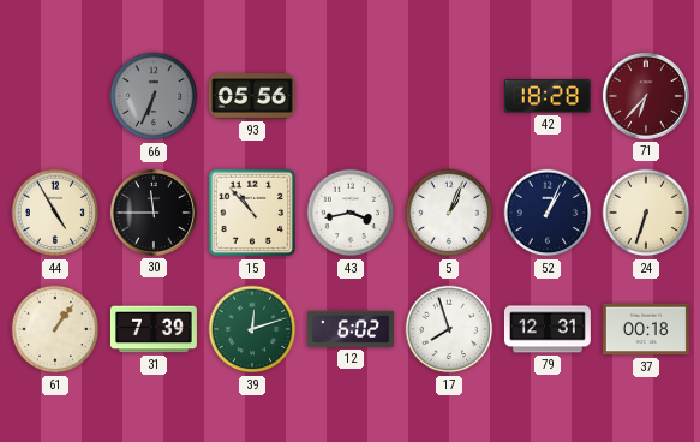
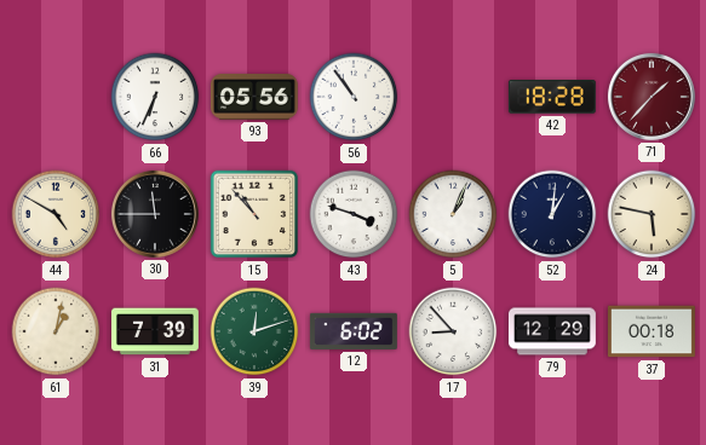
66 dial: grey -> white
56: none -> 10:54
71: 6:37 -> 1:37
44: 4:55 -> 4:50
43: 3:43 -> 3:48
52: 1:04 -> 1:01
24: 6:33 -> 5:47
61: 1:06 -> 1:02
17: 7:57 -> 8:53
79: 12:31 -> 12:29
